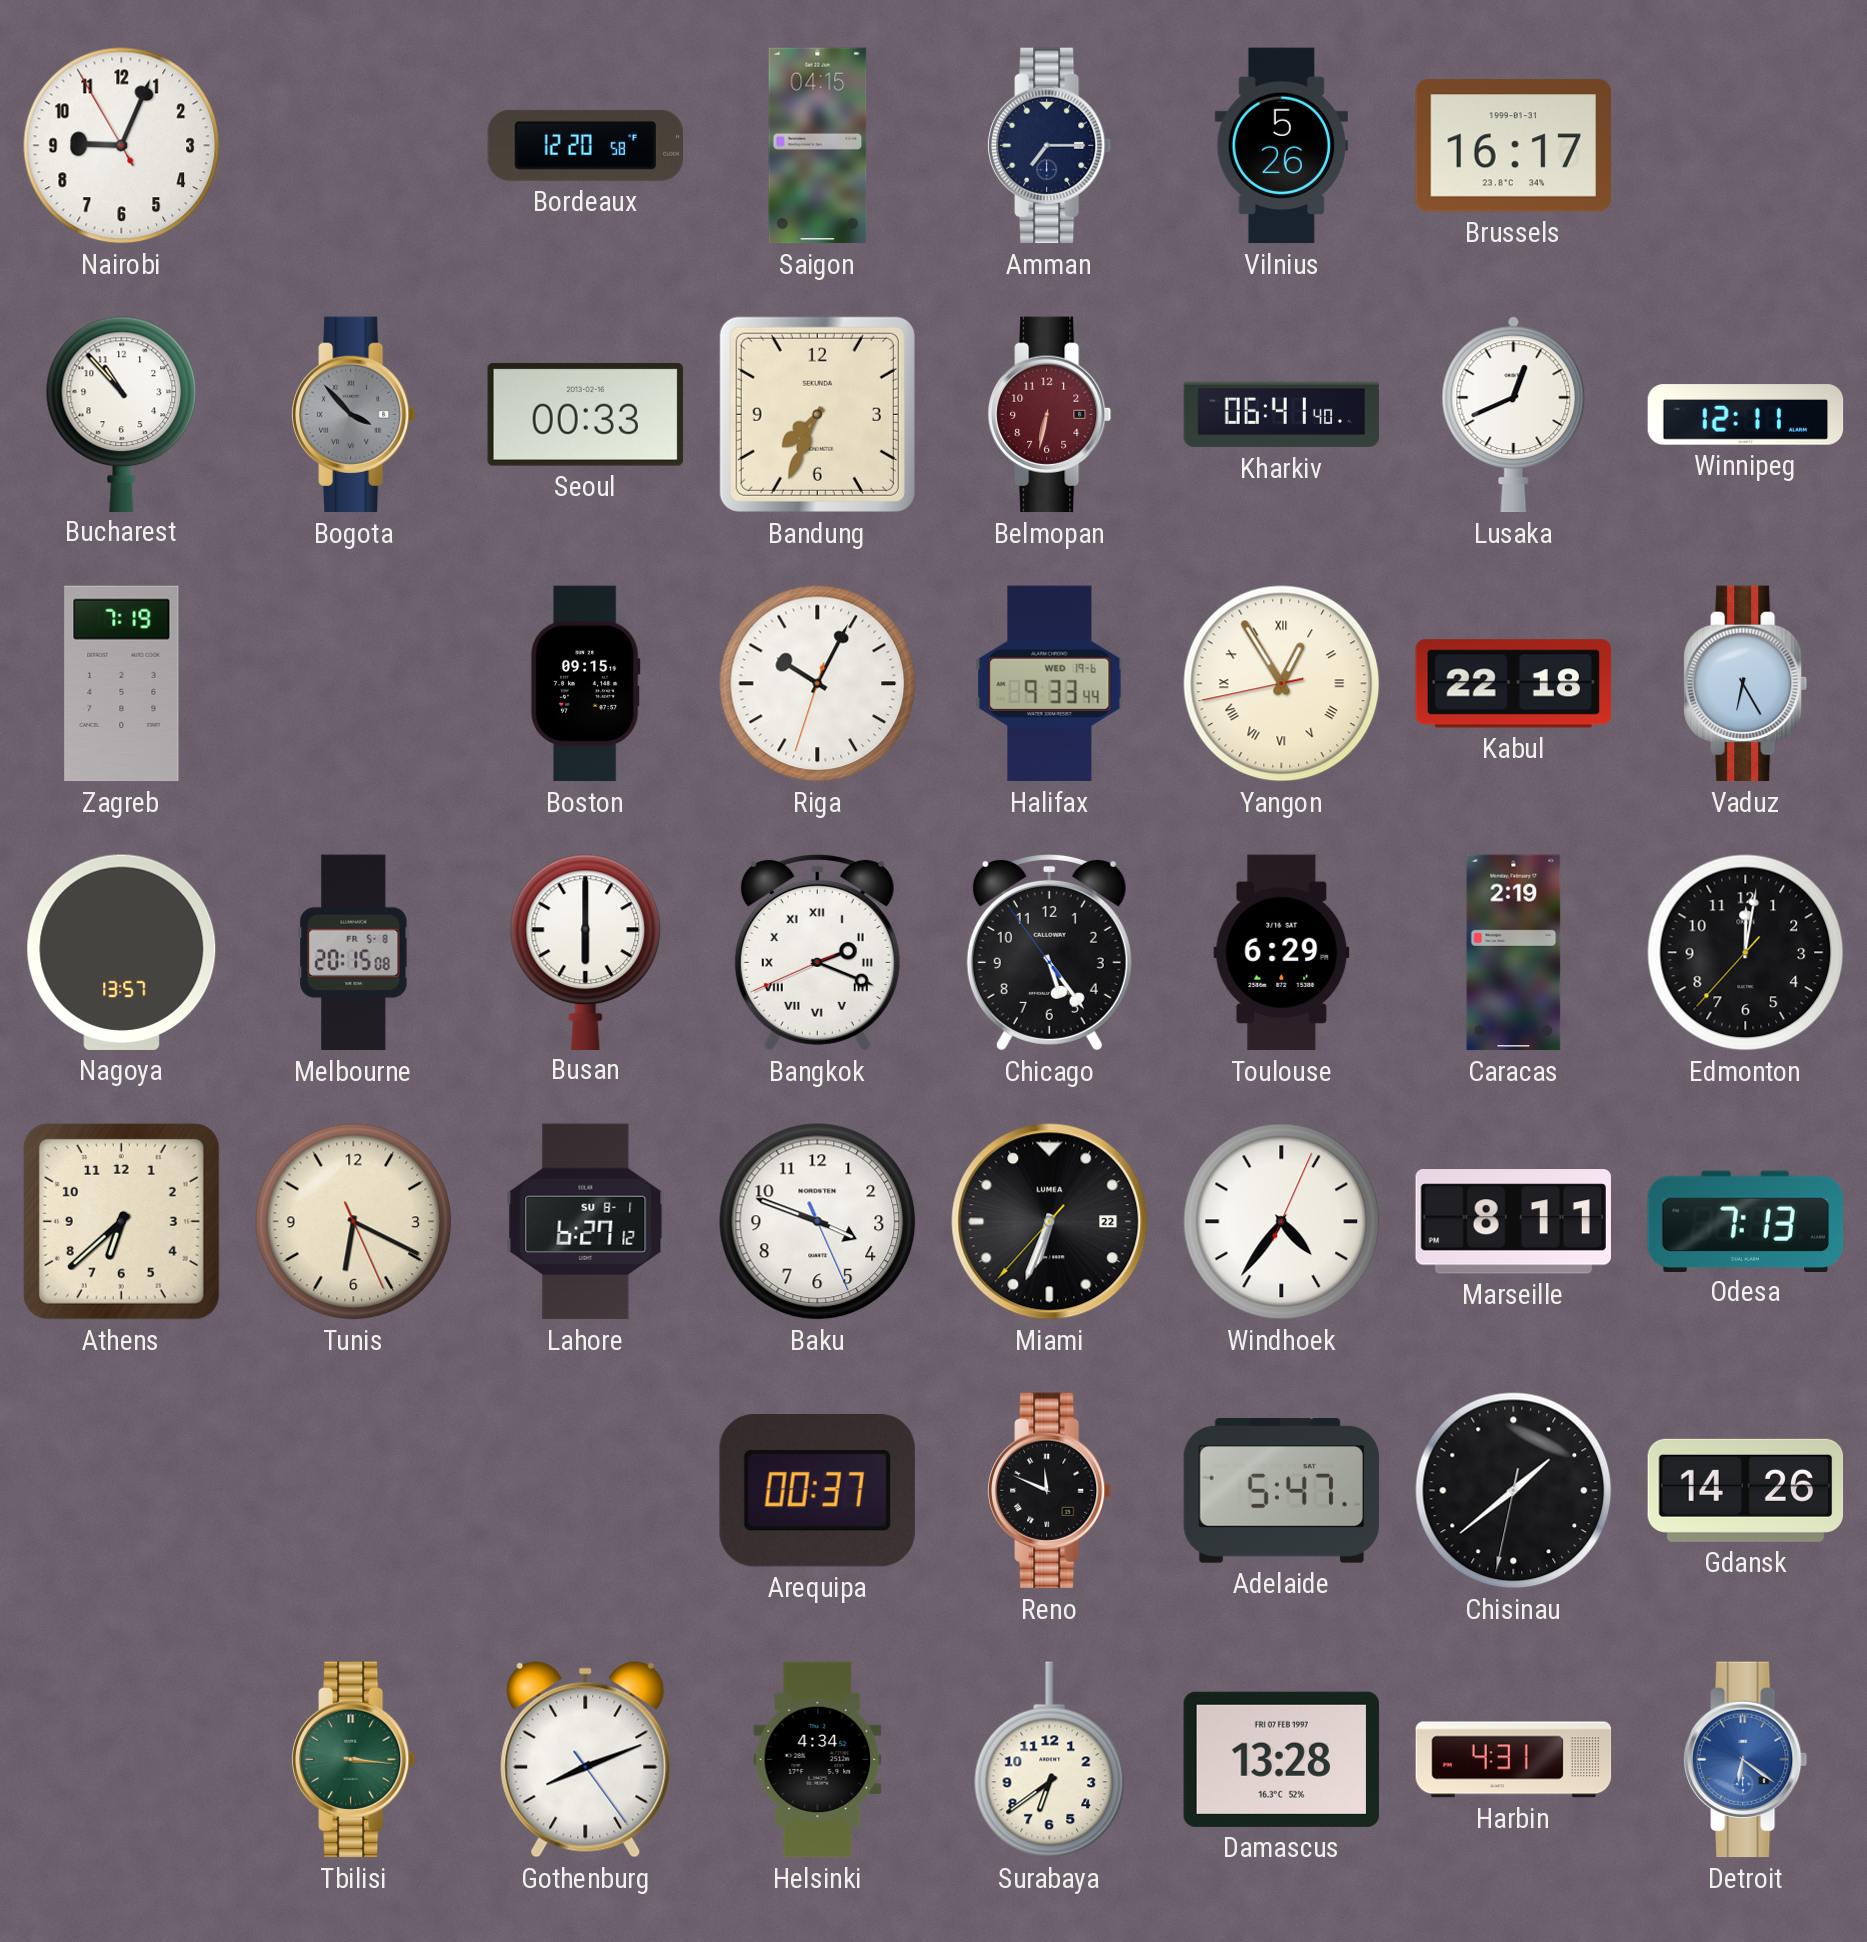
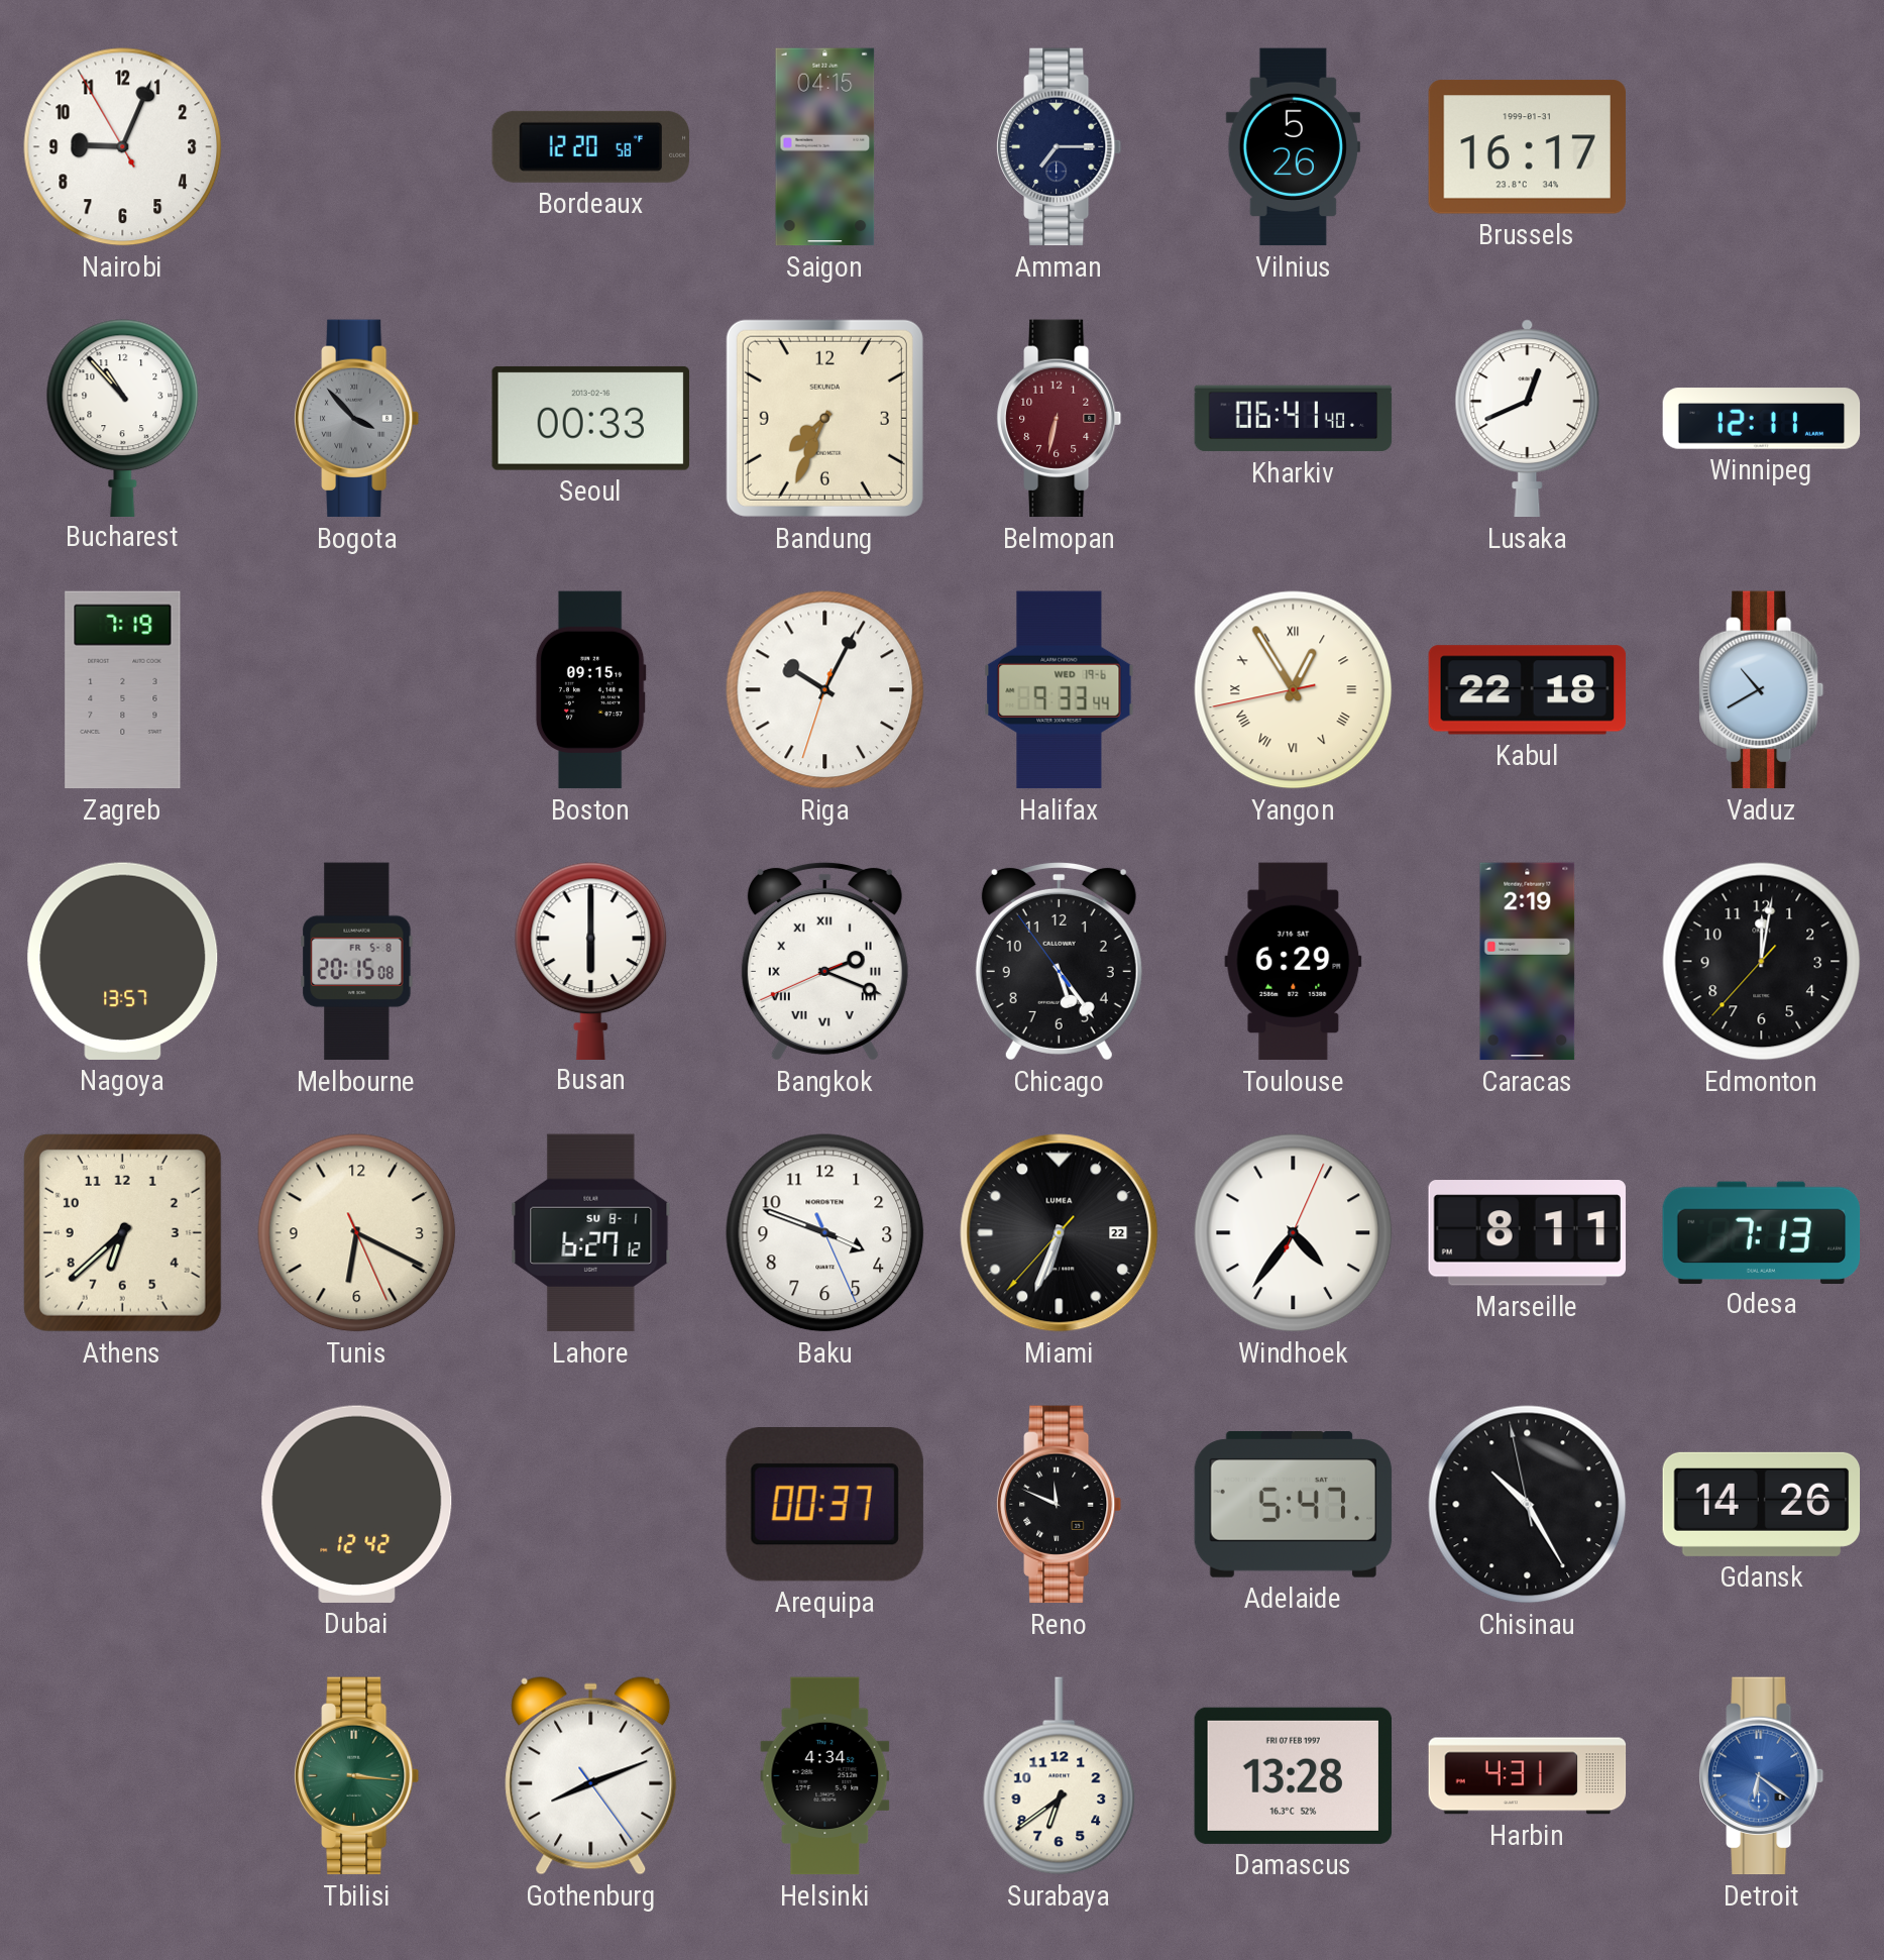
Vaduz: 6:25 -> 10:40
Dubai: none -> 12:42
Chisinau: 1:38 -> 10:24
